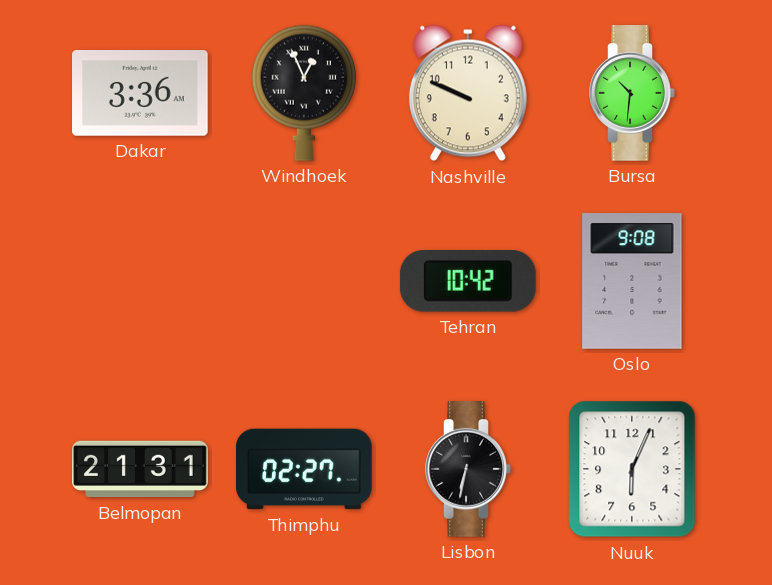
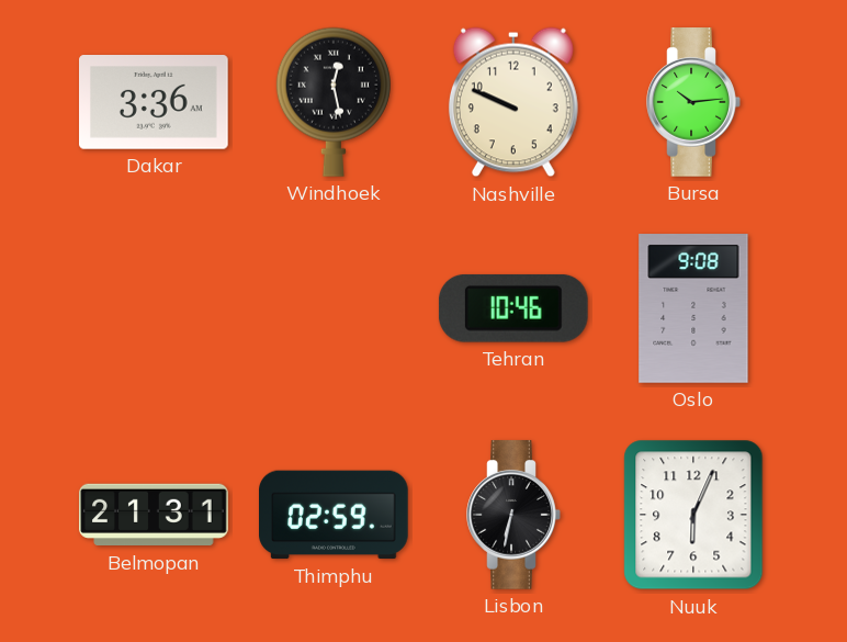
Windhoek: 12:56 -> 12:28
Bursa: 10:31 -> 10:14
Tehran: 10:42 -> 10:46
Thimphu: 02:27 -> 02:59
